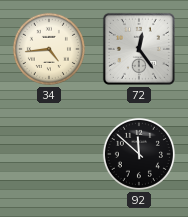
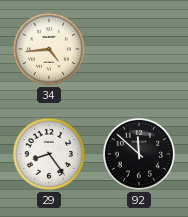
72: 12:24 -> none
29: none -> 8:24
